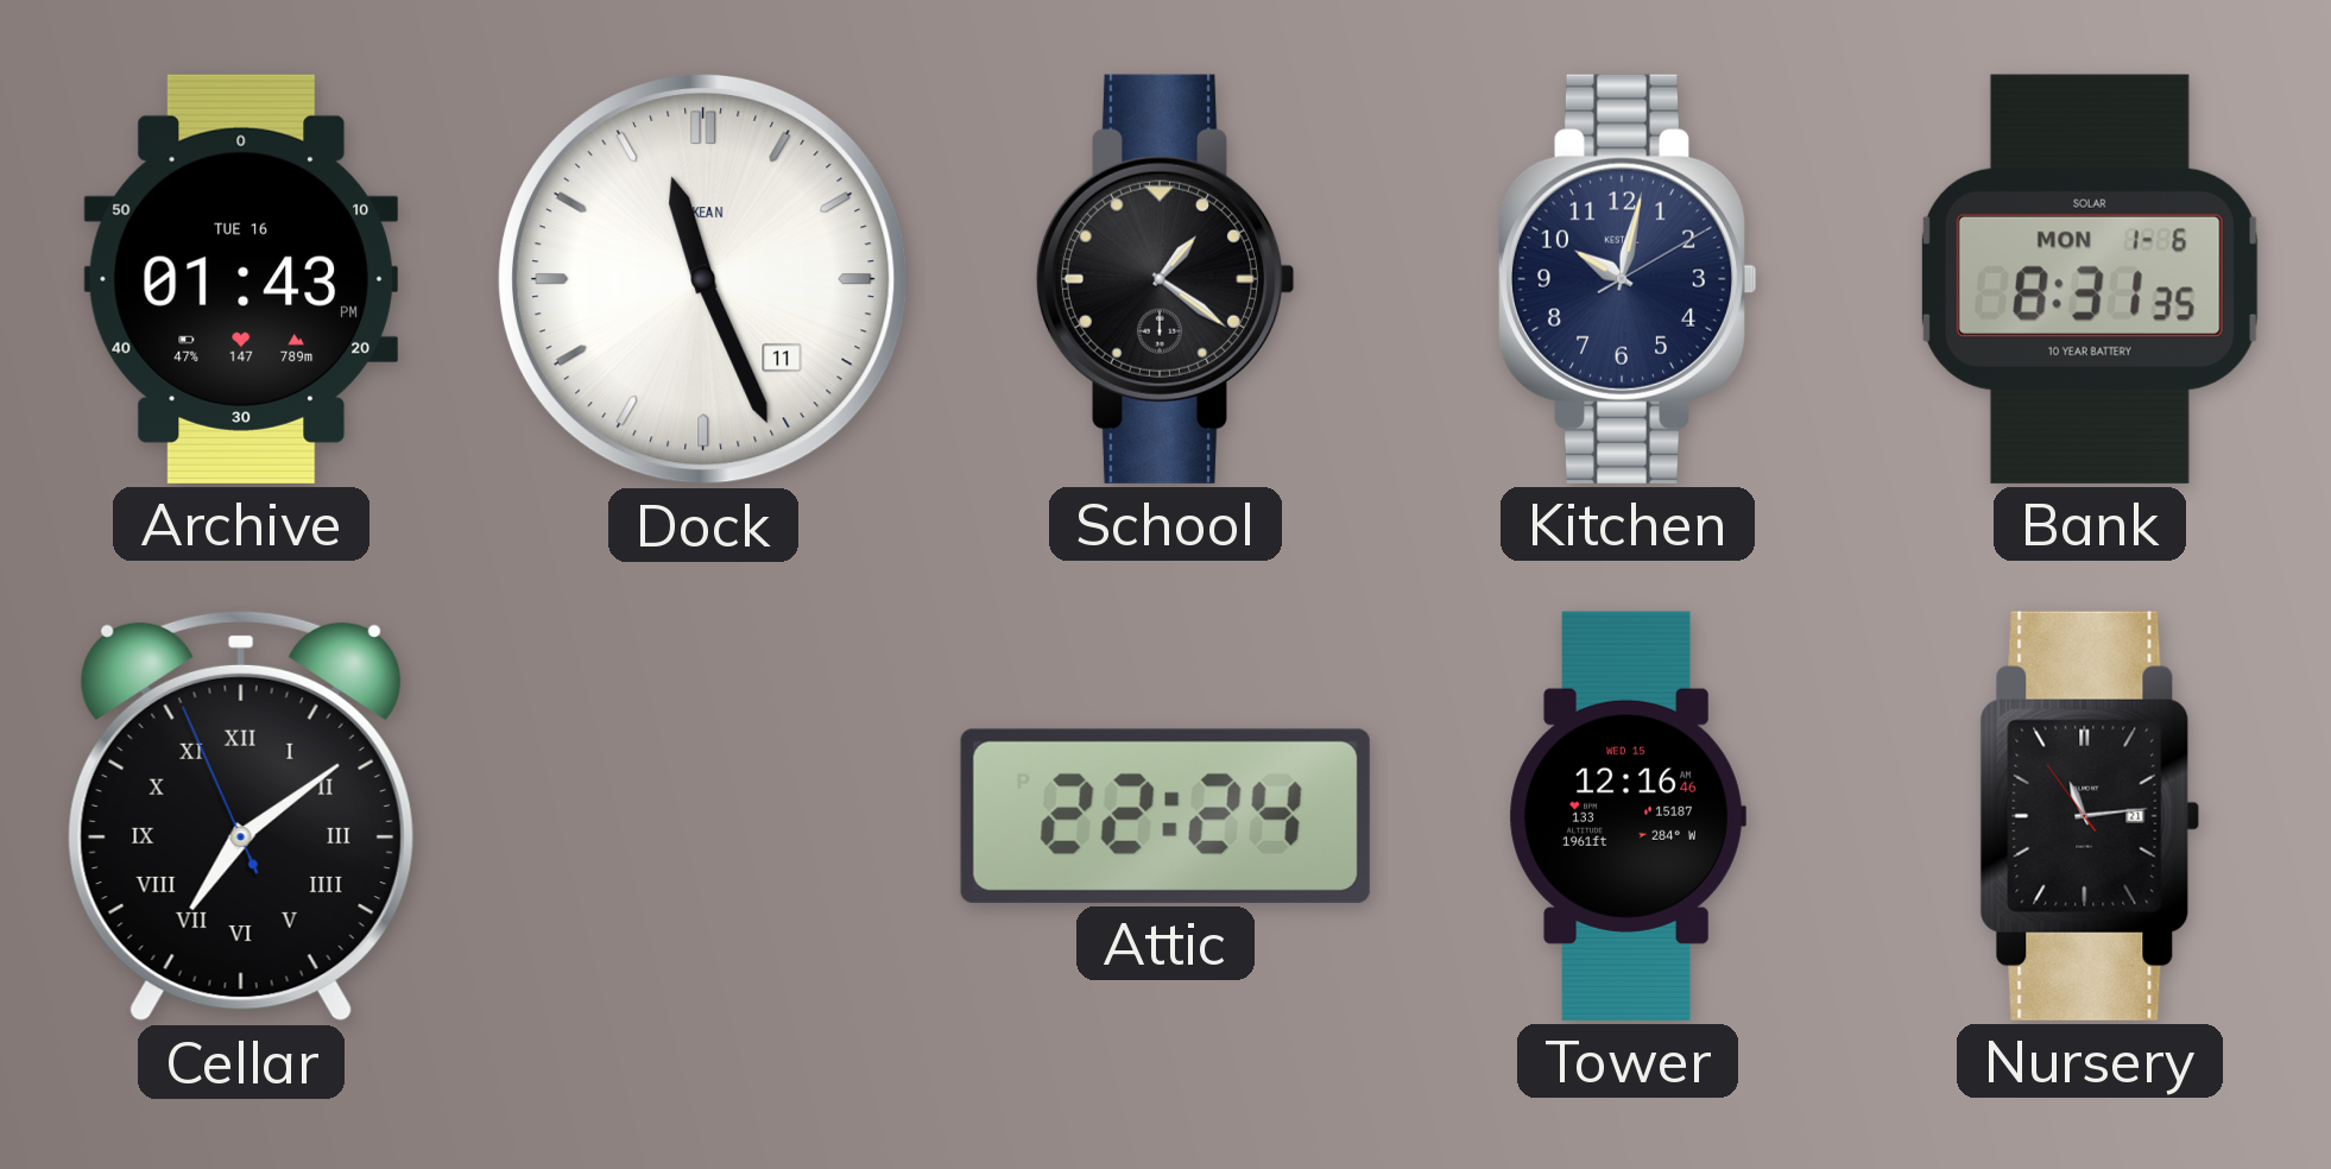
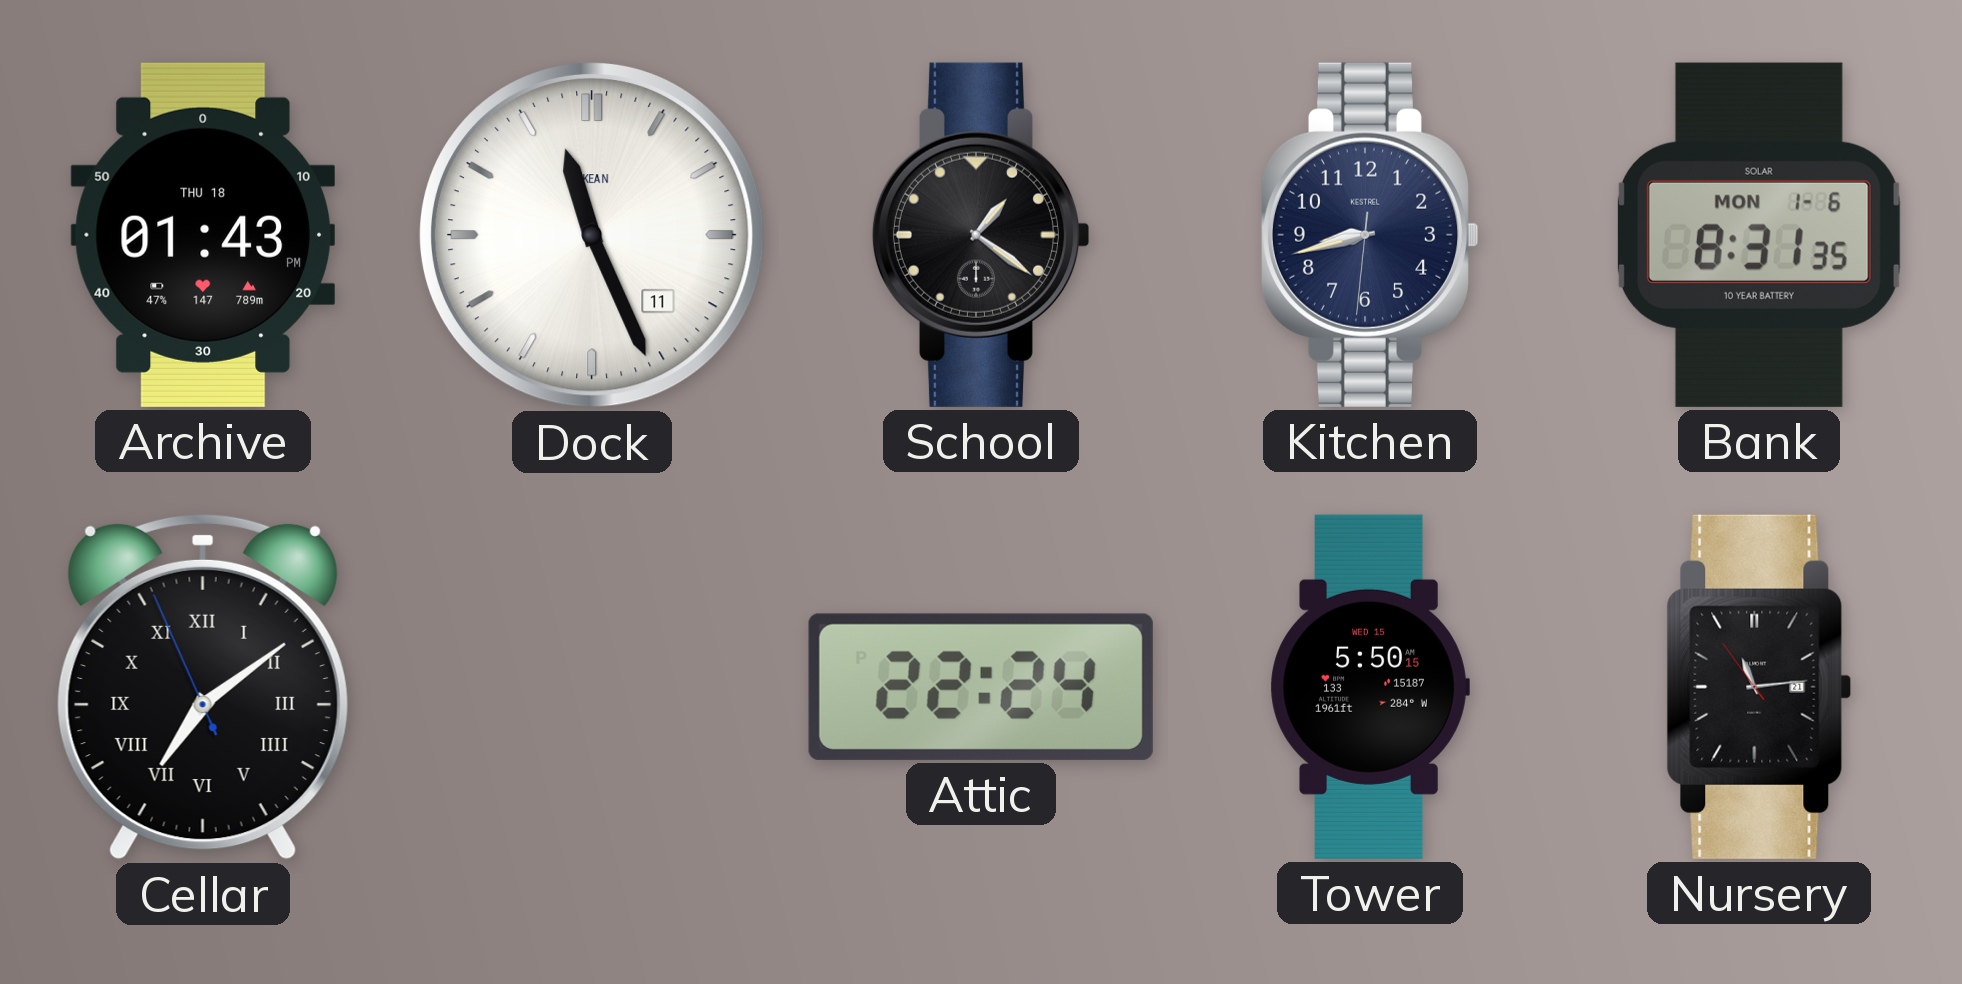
Archive date: TUE 16 -> THU 18
Kitchen: 10:02 -> 8:42
Tower: 12:16 -> 5:50
